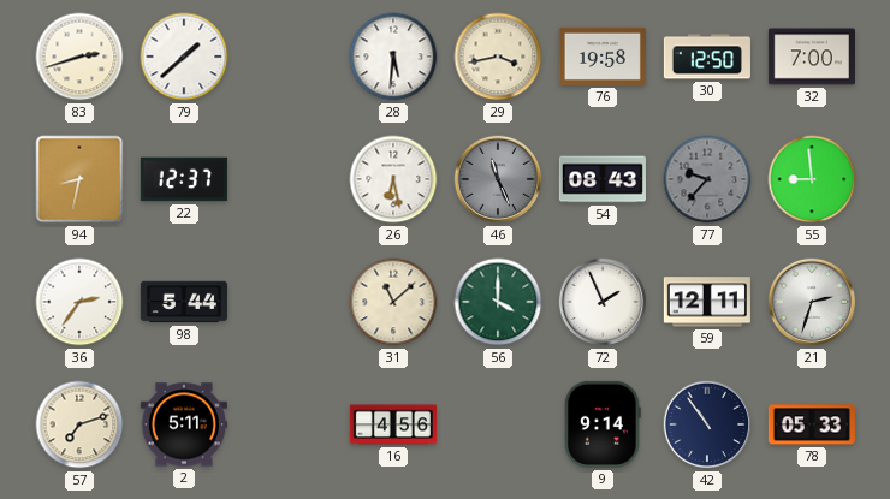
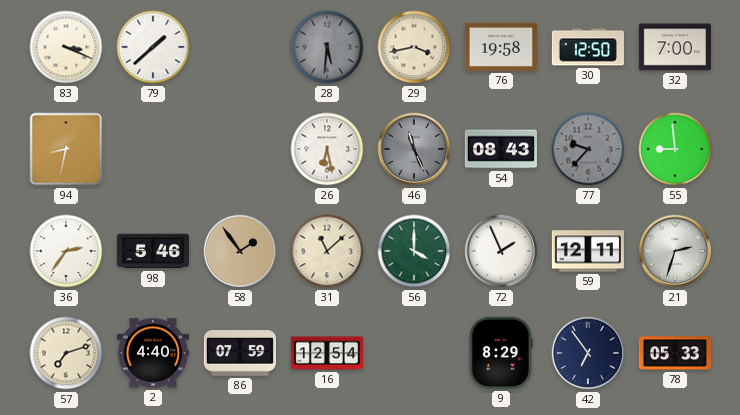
83: 2:42 -> 3:19
28 dial: white -> grey
22: 12:37 -> none
98: 5:44 -> 5:46
58: none -> 1:54
2: 5:11 -> 4:40
86: none -> 07:59
16: 4:56 -> 12:54
9: 9:14 -> 8:29
42: 10:54 -> 6:54
